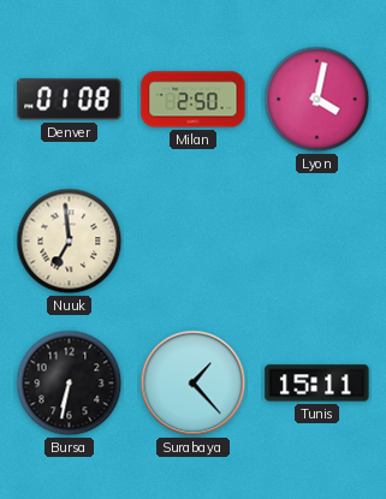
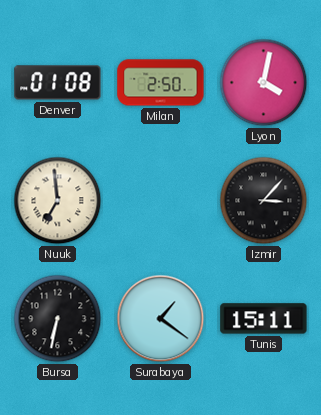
Izmir: none -> 3:07
Surabaya: 1:23 -> 1:21
